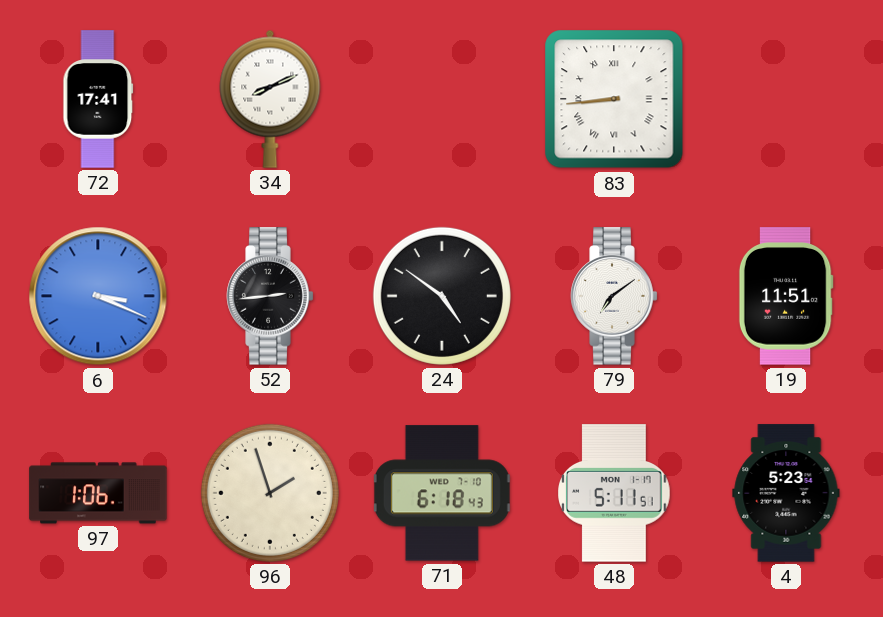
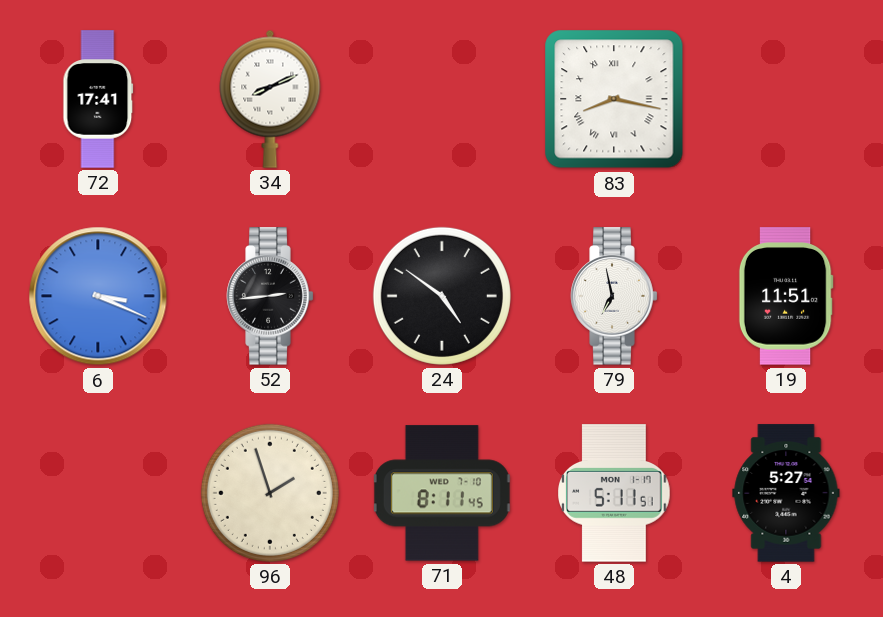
83: 8:44 -> 8:17
79: 7:09 -> 6:58
97: 1:06 -> none
71: 6:18 -> 8:11
4: 5:23 -> 5:27
